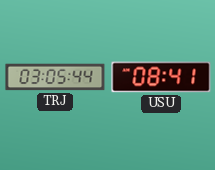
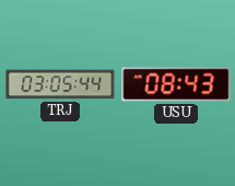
USU: 08:41 -> 08:43
